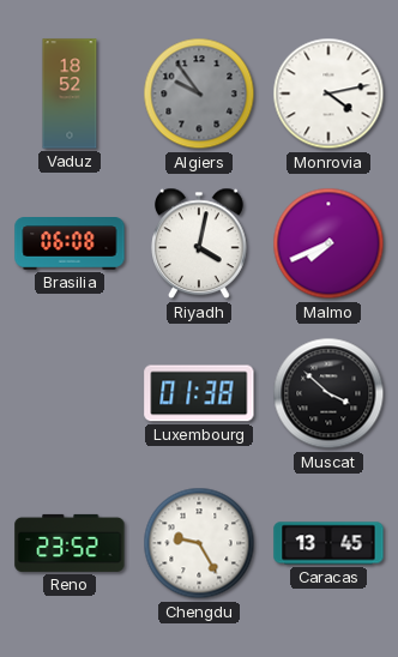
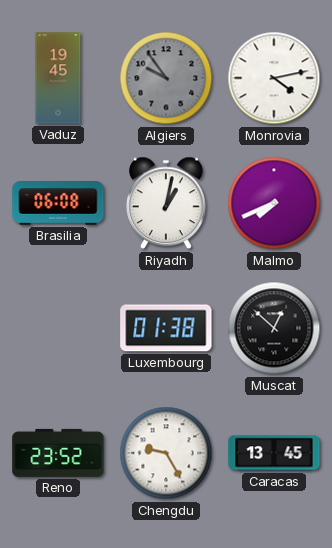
Vaduz: 18:52 -> 19:45
Riyadh: 4:02 -> 1:02
Muscat: 3:52 -> 12:52
